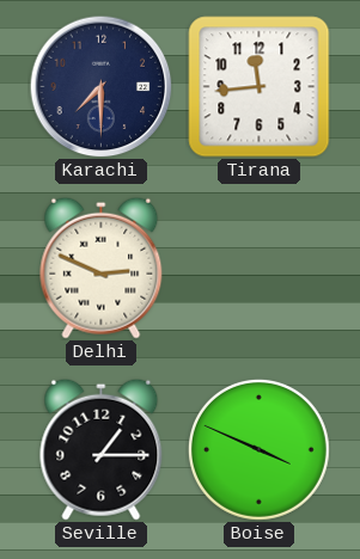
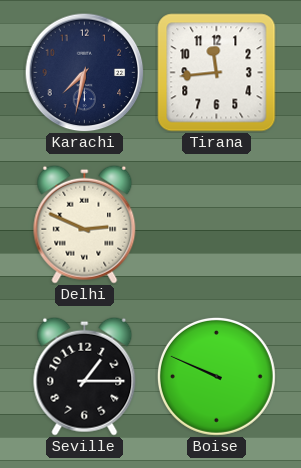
Karachi: 7:30 -> 7:32
Boise: 3:49 -> 9:49
